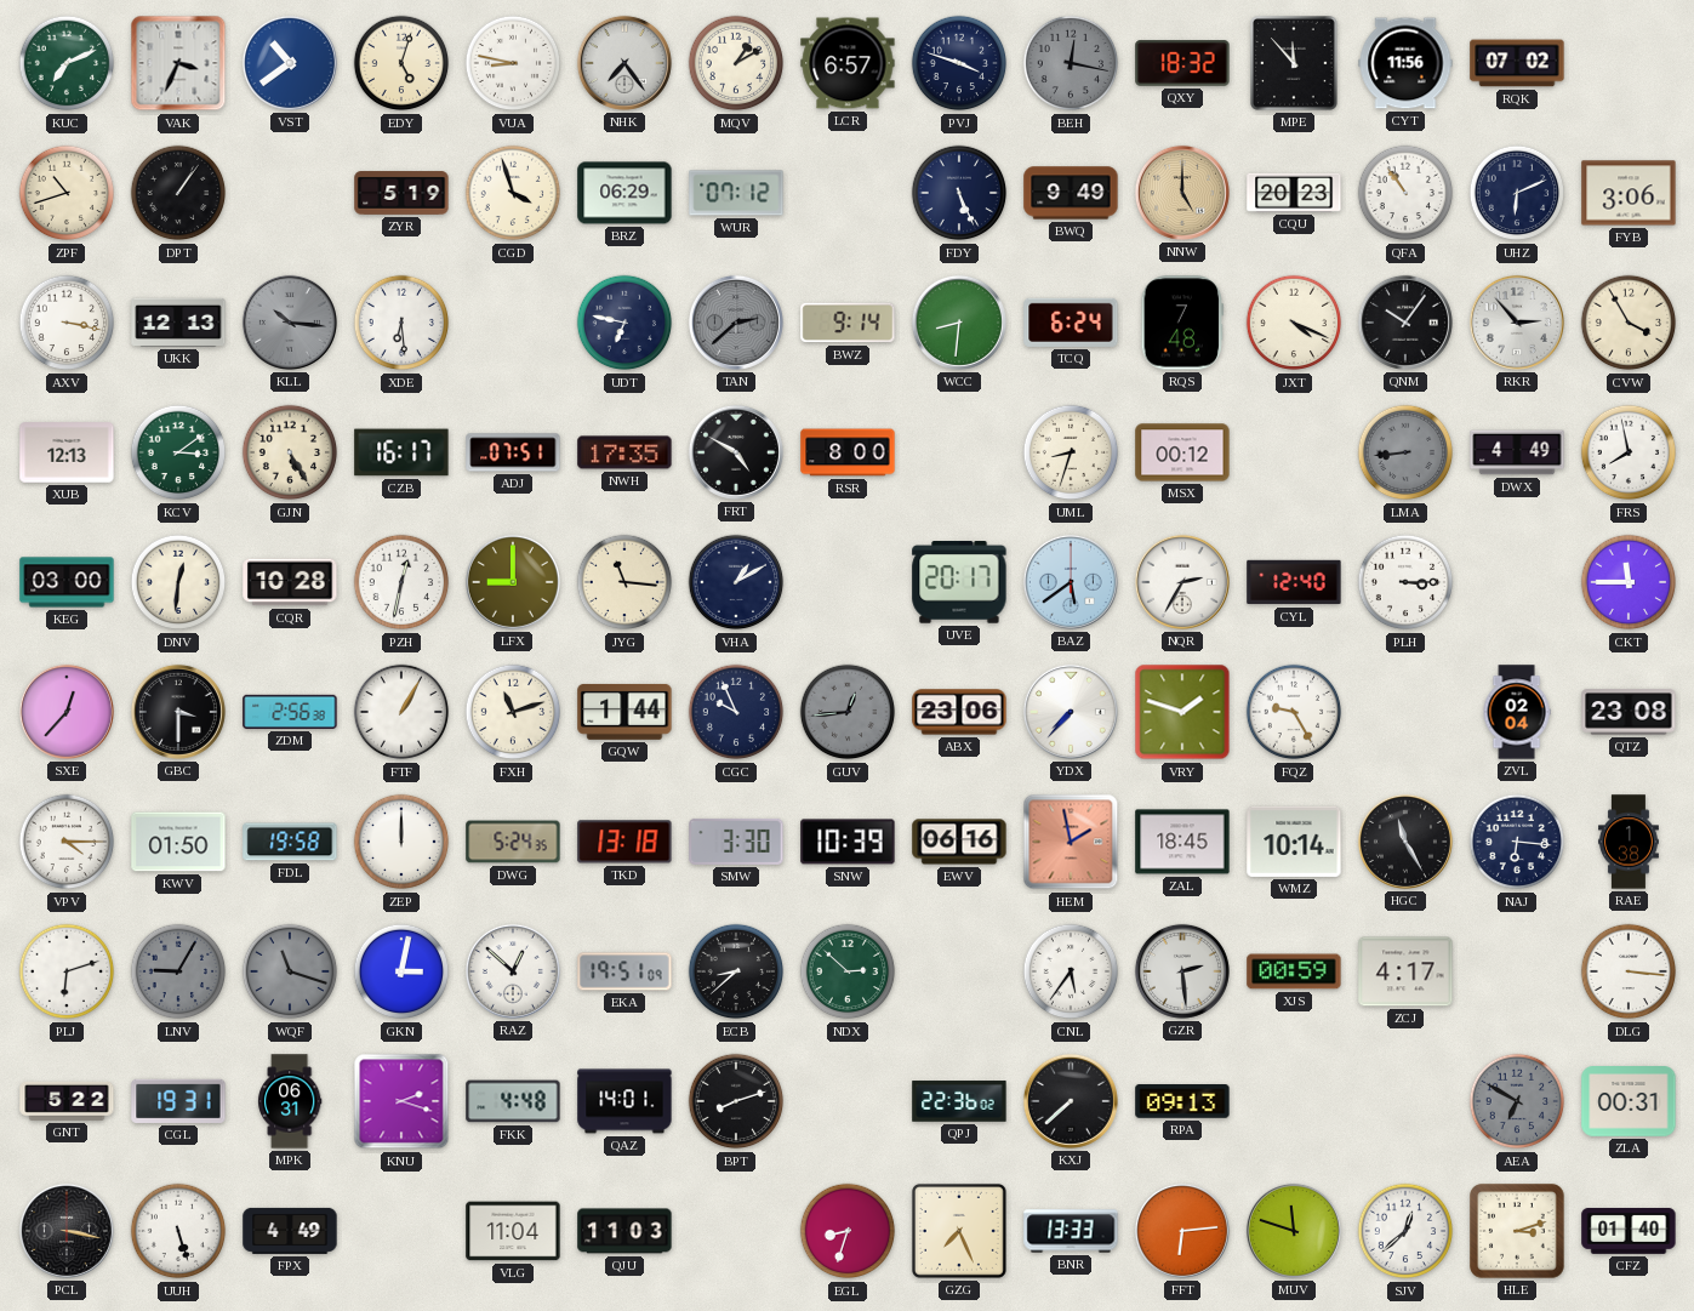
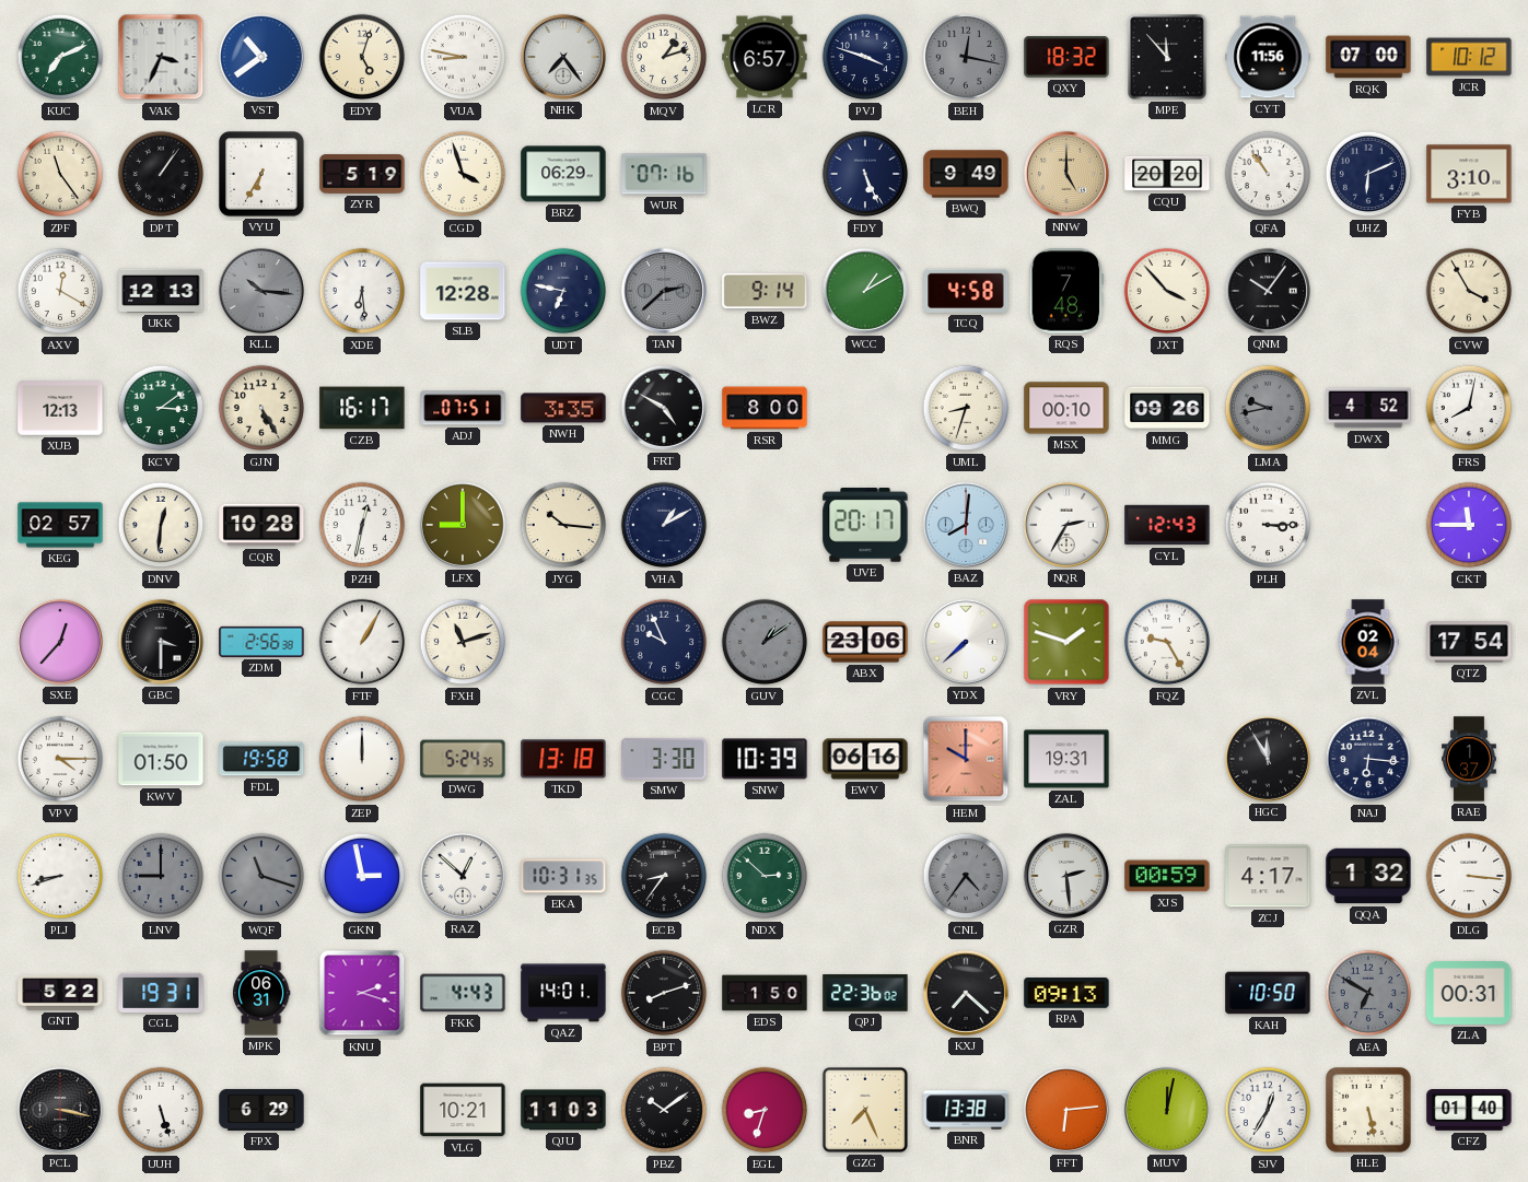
MQV: 1:10 -> 1:12
RQK: 07:02 -> 07:00
JCR: none -> 10:12
ZPF: 10:42 -> 11:24
VYU: none -> 6:35
WUR: 07:12 -> 07:16
CQU: 20:23 -> 20:20
FYB: 3:06 -> 3:10
AXV: 3:17 -> 12:20
SLB: none -> 12:28
WCC: 8:31 -> 1:10
TCQ: 6:24 -> 4:58
JXT: 4:19 -> 3:53
RKR: 2:53 -> none
NWH: 17:35 -> 3:35
MSX: 00:12 -> 00:10
MMG: none -> 09:26
LMA: 8:44 -> 9:43
DWX: 4:49 -> 4:52
FRS: 7:58 -> 8:02
KEG: 03:00 -> 02:57
JYG: 11:16 -> 10:16
BAZ: 5:39 -> 8:01
CYL: 12:40 -> 12:43
GQW: 1:44 -> none
GUV: 12:44 -> 1:09
YDX: 7:37 -> 7:38
QTZ: 23:08 -> 17:54
HEM: 1:58 -> 10:00
ZAL: 18:45 -> 19:31
WMZ: 10:14 -> none
HGC: 11:25 -> 11:55
RAE: 1:38 -> 1:37
PLJ: 6:12 -> 8:42
LNV: 9:05 -> 9:00
GKN: 3:02 -> 2:58
EKA: 19:51 -> 10:31
ECB: 8:38 -> 8:36
CNL: 5:36 -> 4:36
CNL dial: white -> grey
QQA: none -> 1:32
FKK: 4:48 -> 4:43
EDS: none -> 1:50
KXJ: 7:38 -> 7:22
KAH: none -> 10:50
FPX: 4:49 -> 6:29
VLG: 11:04 -> 10:21
PBZ: none -> 10:09
BNR: 13:33 -> 13:38
MUV: 11:48 -> 12:02
SJV: 12:38 -> 12:35
HLE: 3:12 -> 5:28
